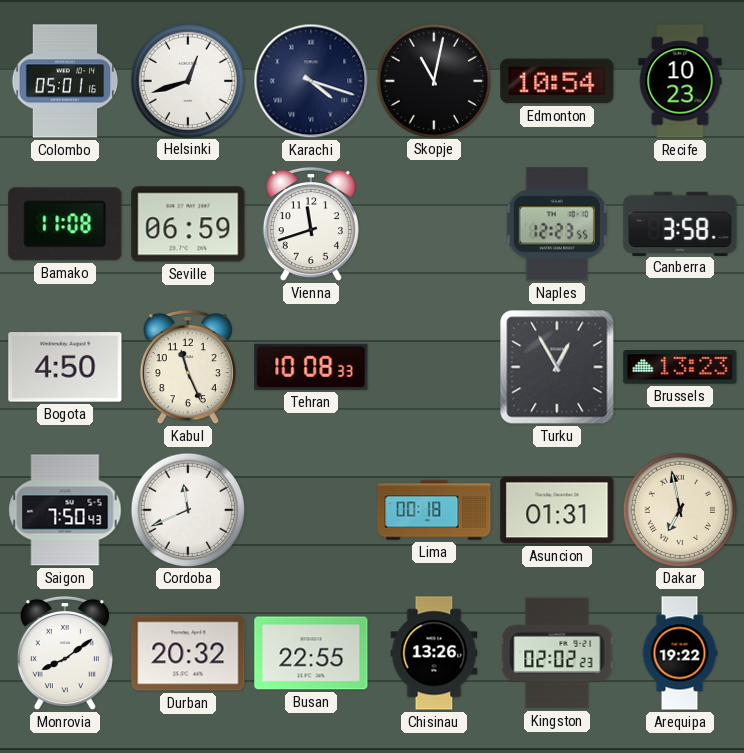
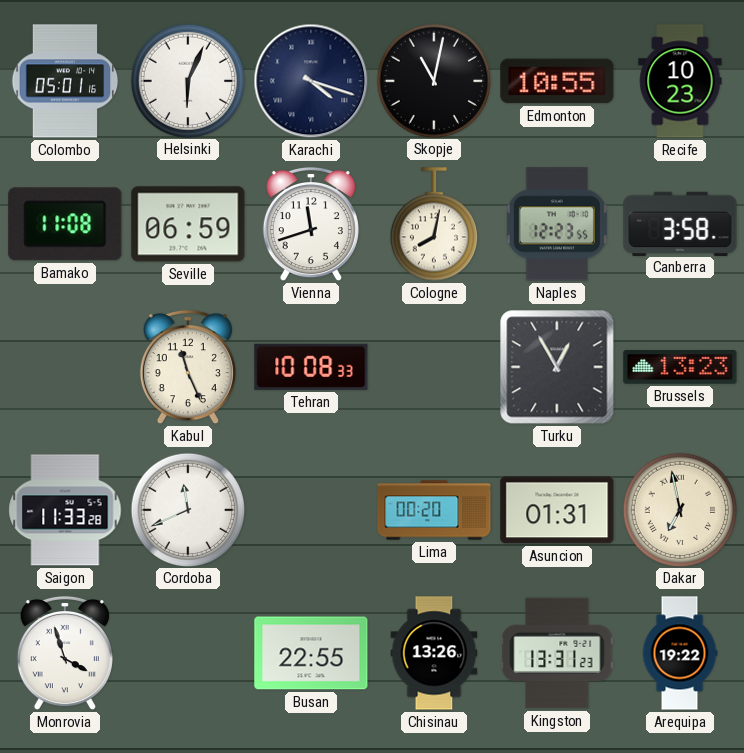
Helsinki: 12:42 -> 6:04
Edmonton: 10:54 -> 10:55
Cologne: none -> 8:02
Bogota: 4:50 -> none
Saigon: 7:50 -> 11:33
Lima: 00:18 -> 00:20
Monrovia: 8:09 -> 3:57
Durban: 20:32 -> none
Kingston: 02:02 -> 13:31
